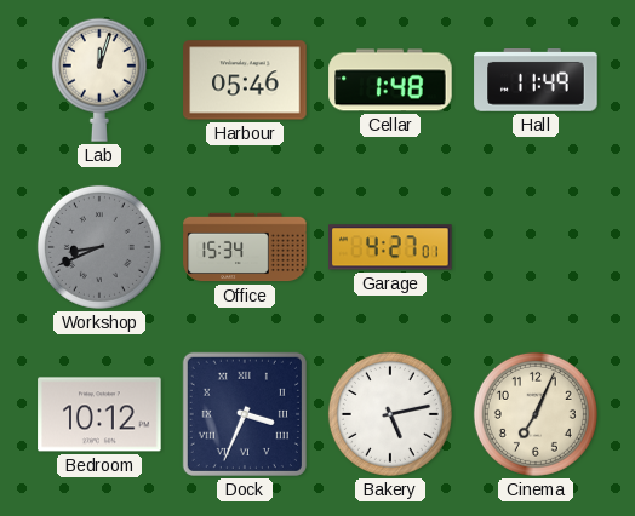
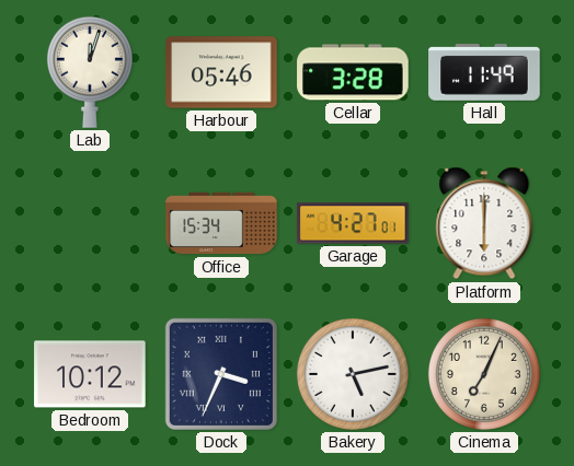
Cellar: 1:48 -> 3:28
Workshop: 8:41 -> none
Platform: none -> 6:00
